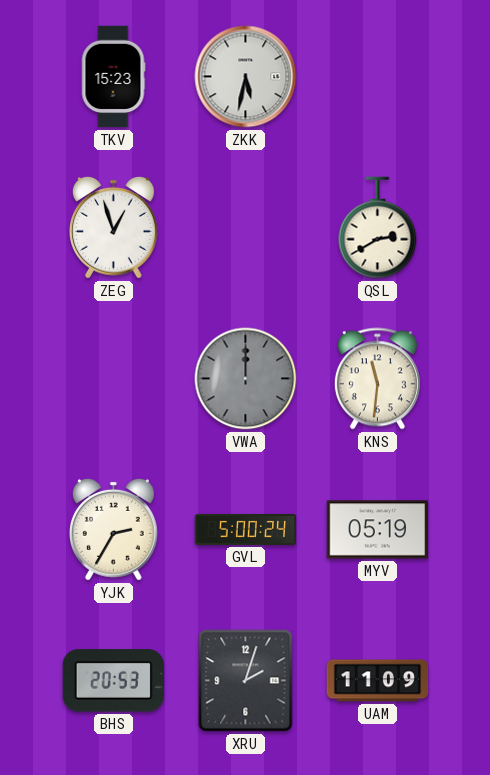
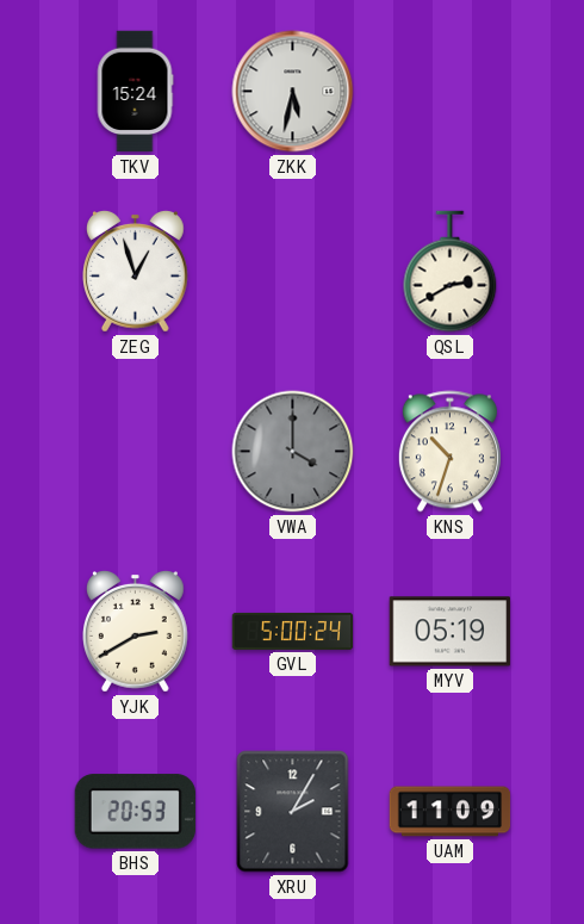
TKV: 15:23 -> 15:24
VWA: 12:00 -> 4:00
KNS: 11:31 -> 10:33
YJK: 2:35 -> 2:40
XRU: 2:03 -> 2:05
